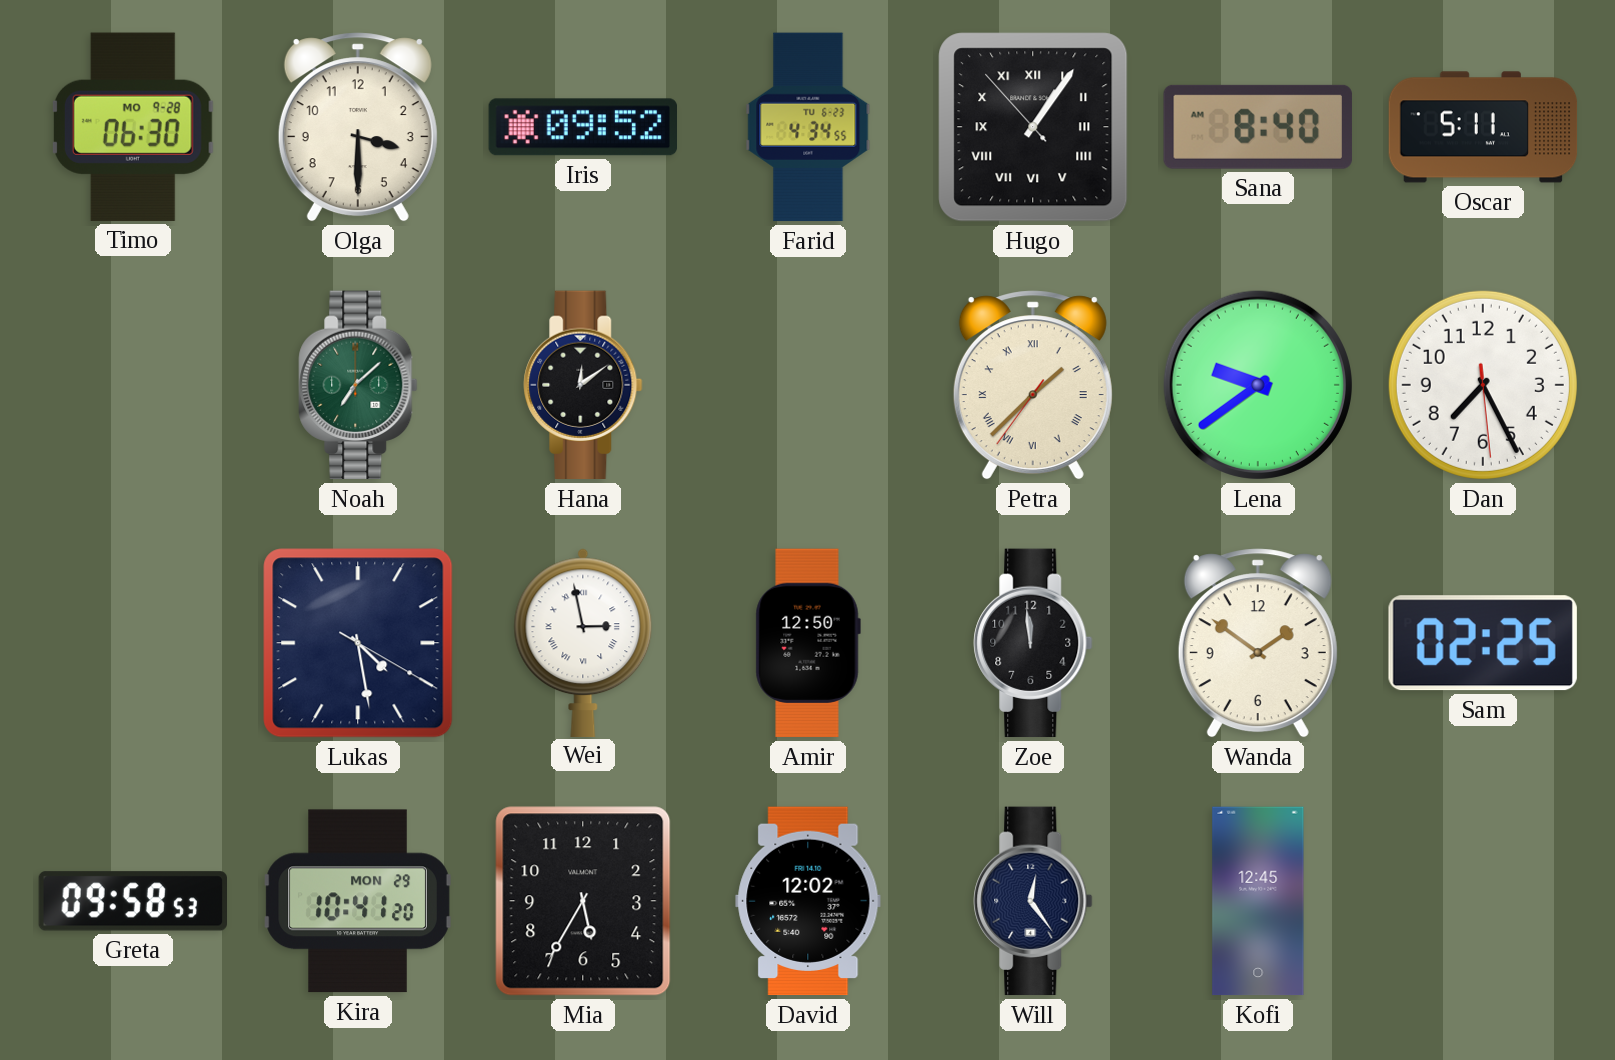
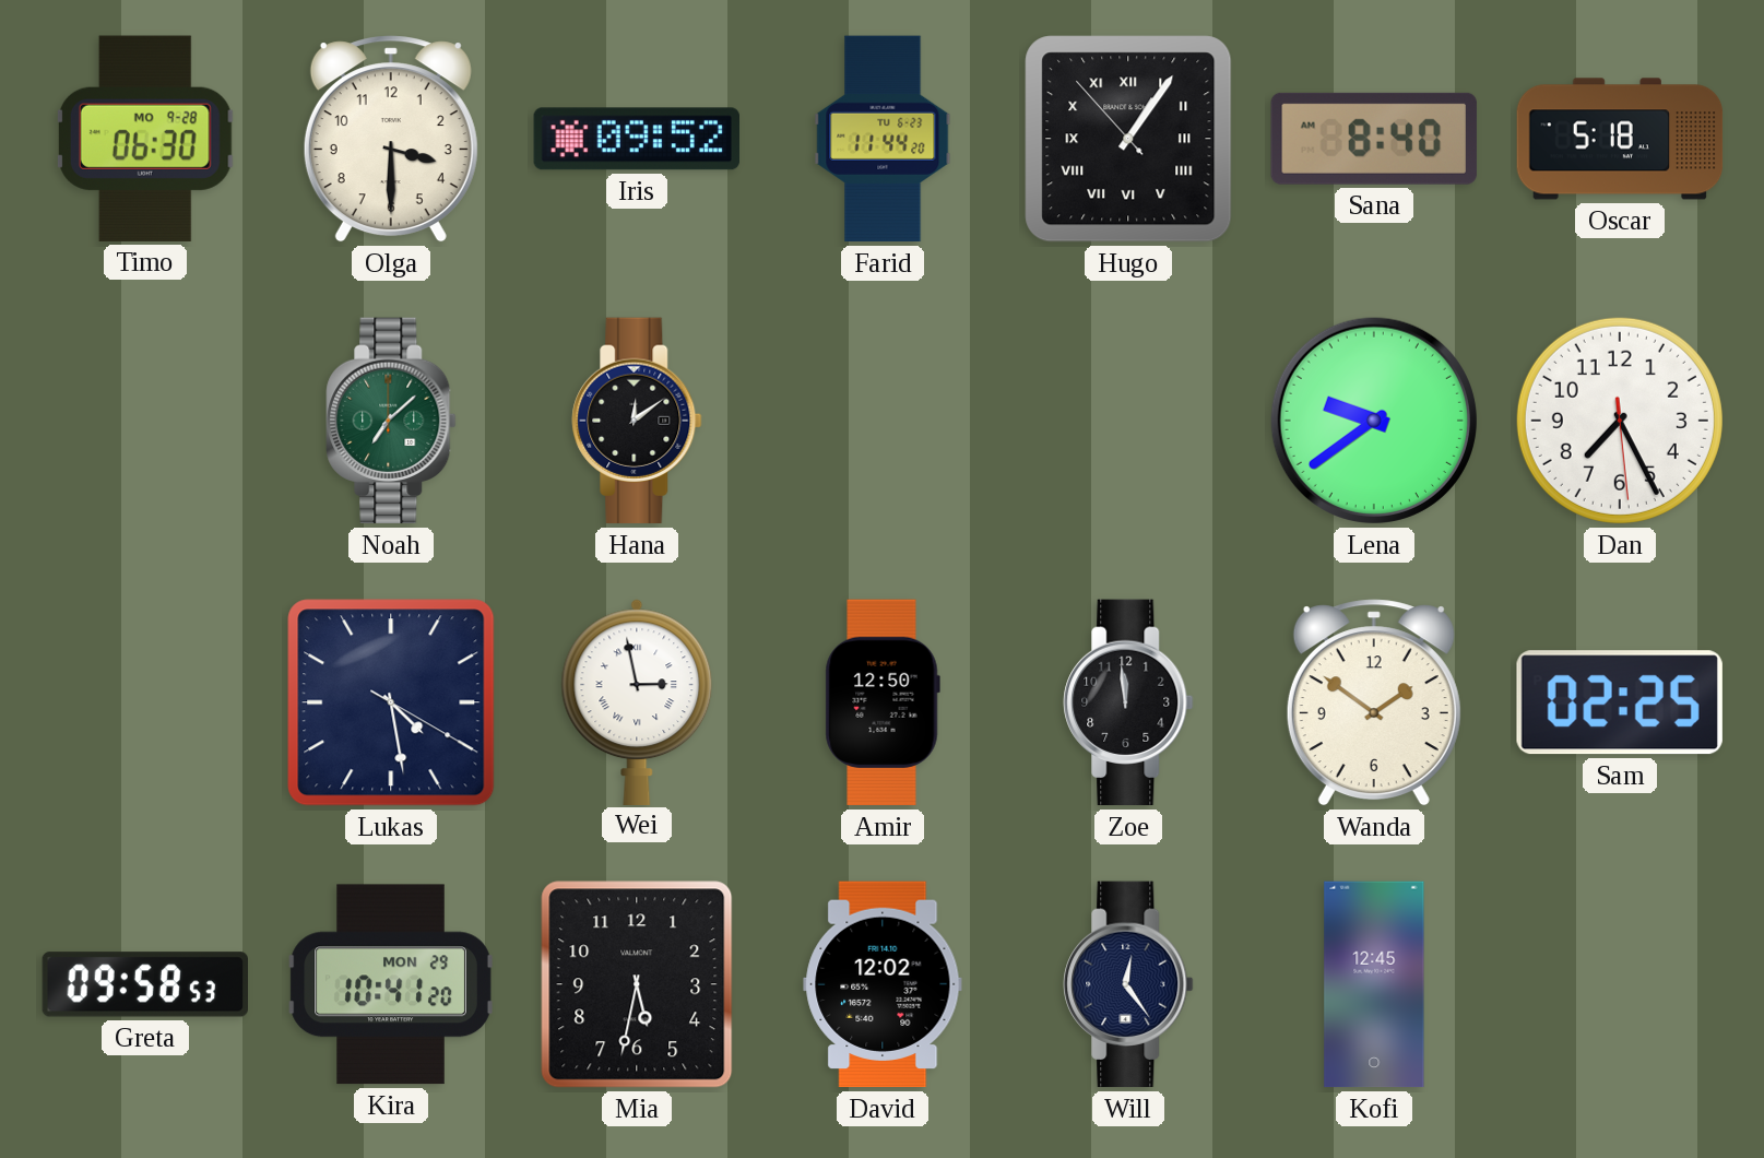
Farid: 4:34 -> 11:44
Oscar: 5:11 -> 5:18
Petra: 1:37 -> none
Mia: 5:35 -> 5:32
